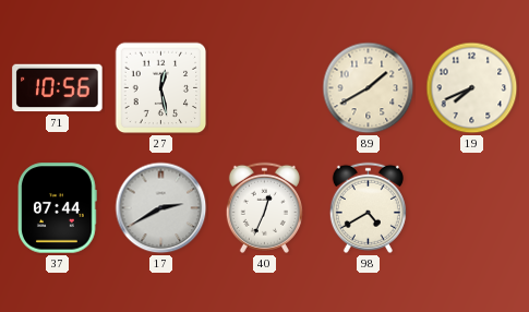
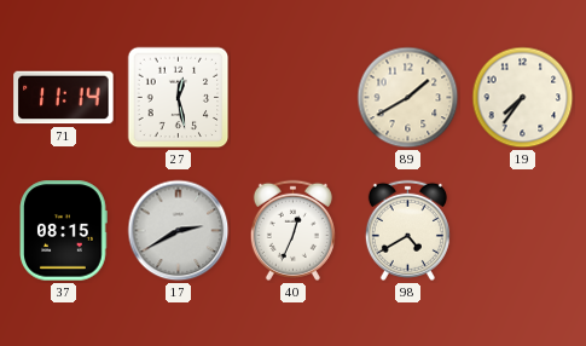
71: 10:56 -> 11:14
19: 7:41 -> 7:36
37: 07:44 -> 08:15
